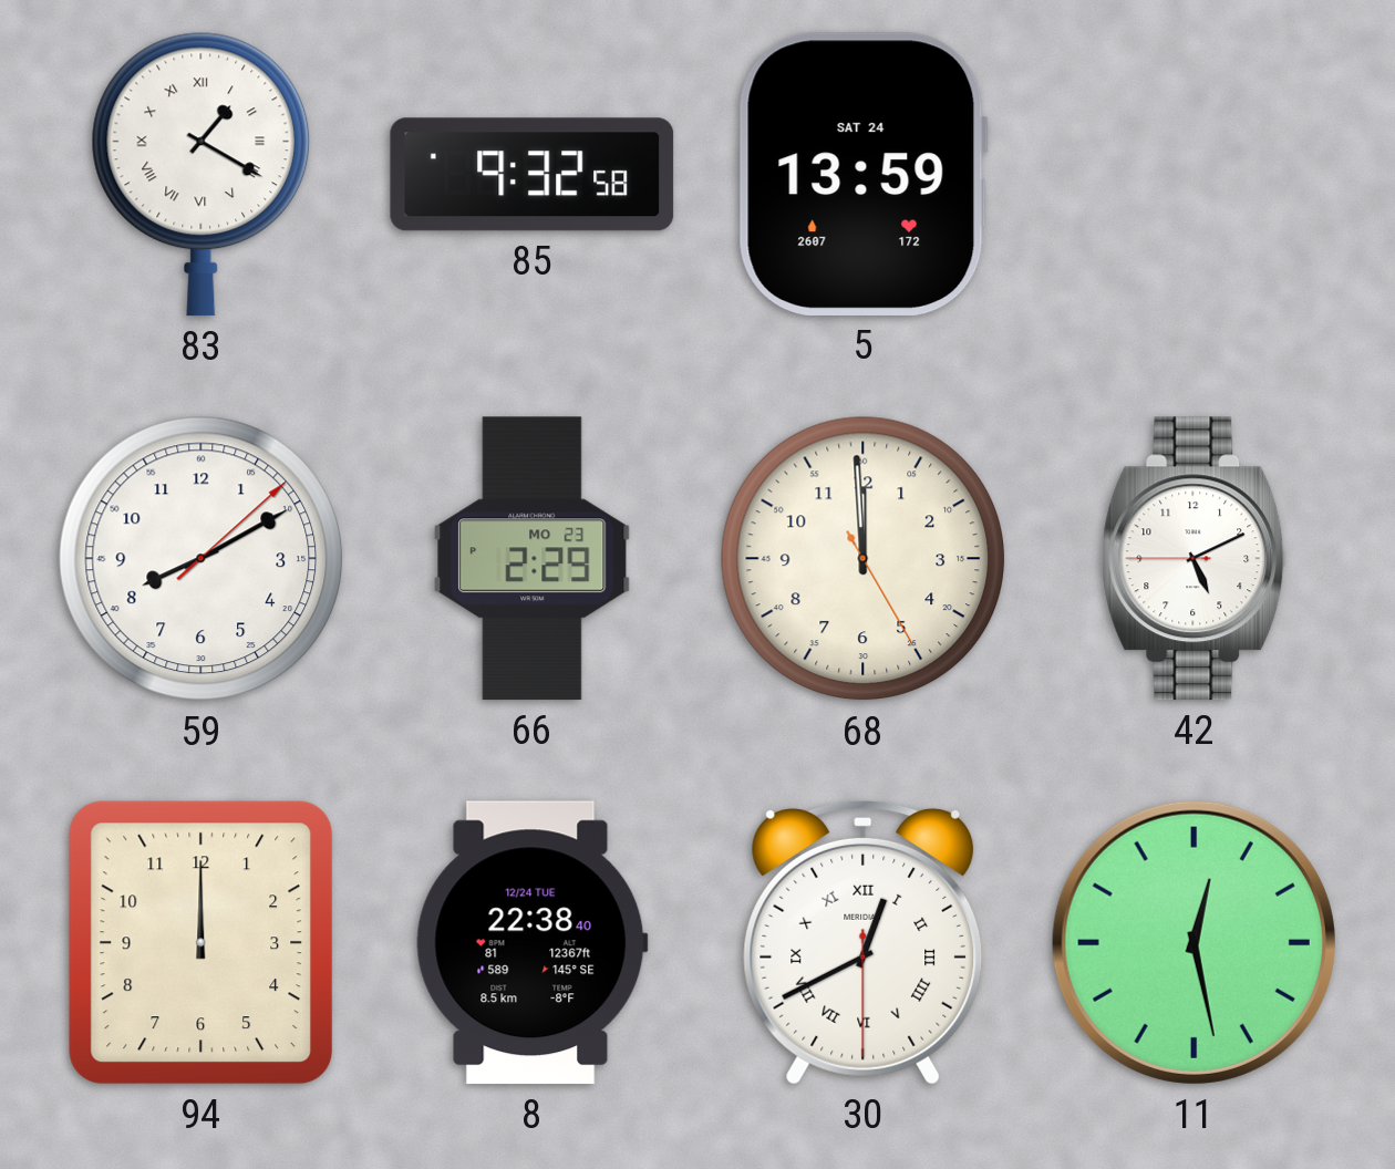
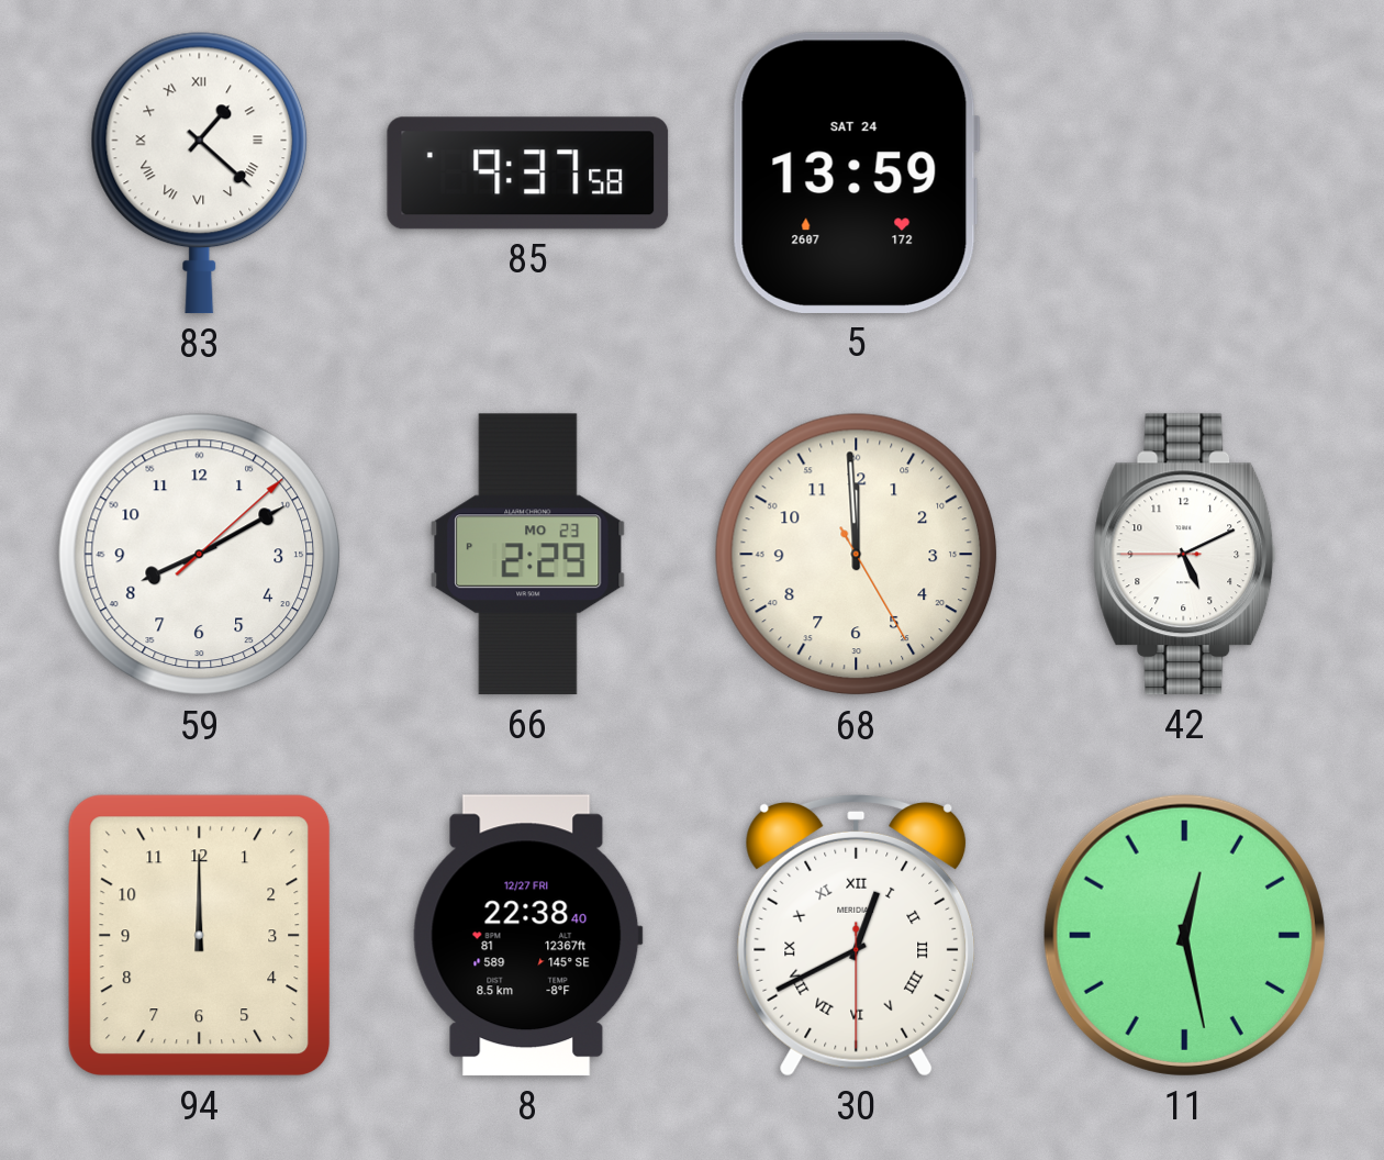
83: 1:20 -> 1:22
85: 9:32 -> 9:37
8 date: 12/24 TUE -> 12/27 FRI
